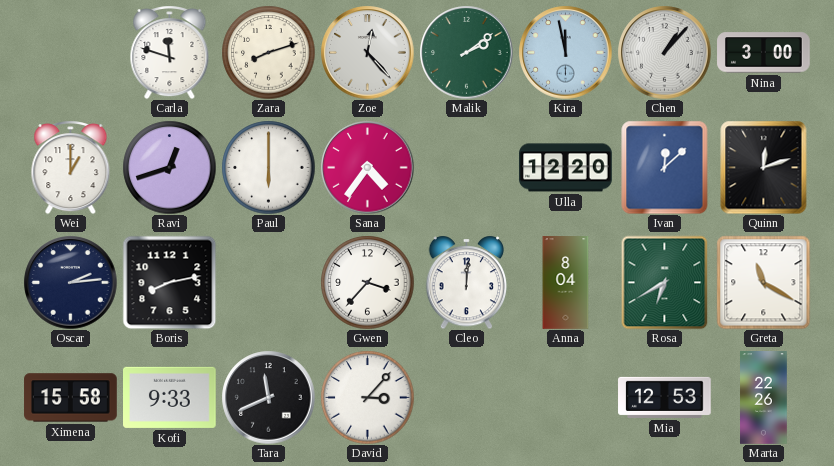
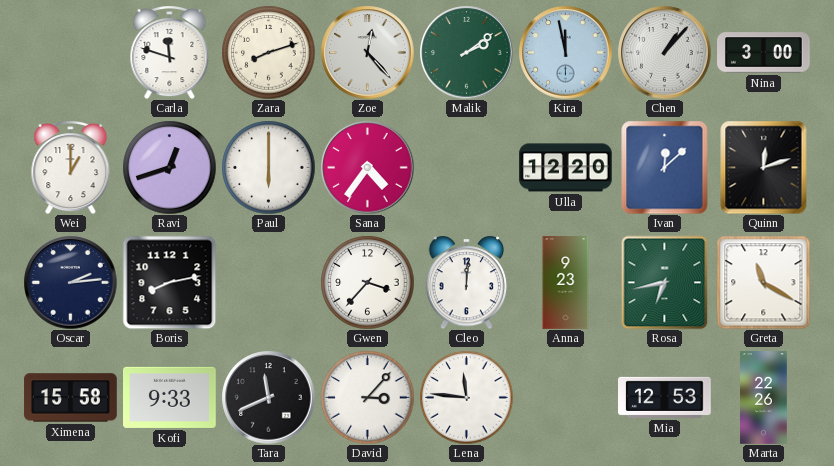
Anna: 8:04 -> 9:23
Rosa: 6:40 -> 6:43
Lena: none -> 11:46
